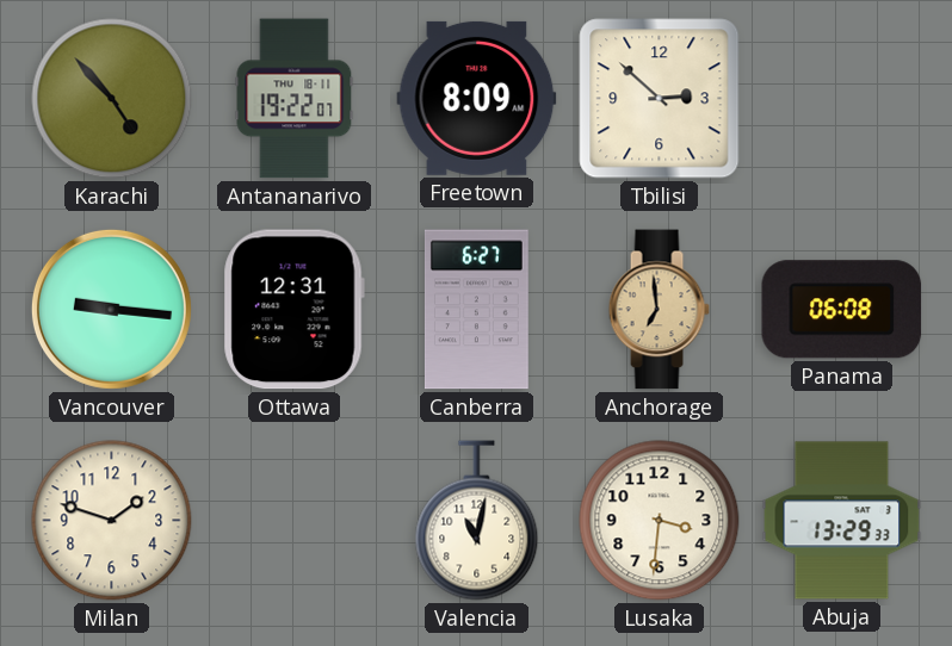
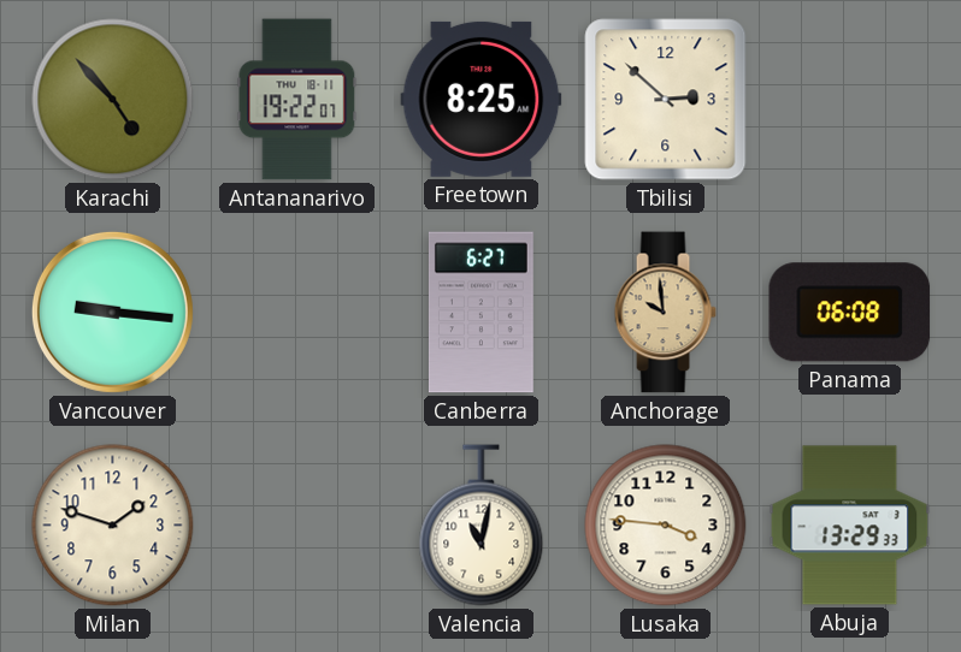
Freetown: 8:09 -> 8:25
Ottawa: 12:31 -> none
Anchorage: 6:59 -> 9:59
Lusaka: 3:31 -> 3:46
